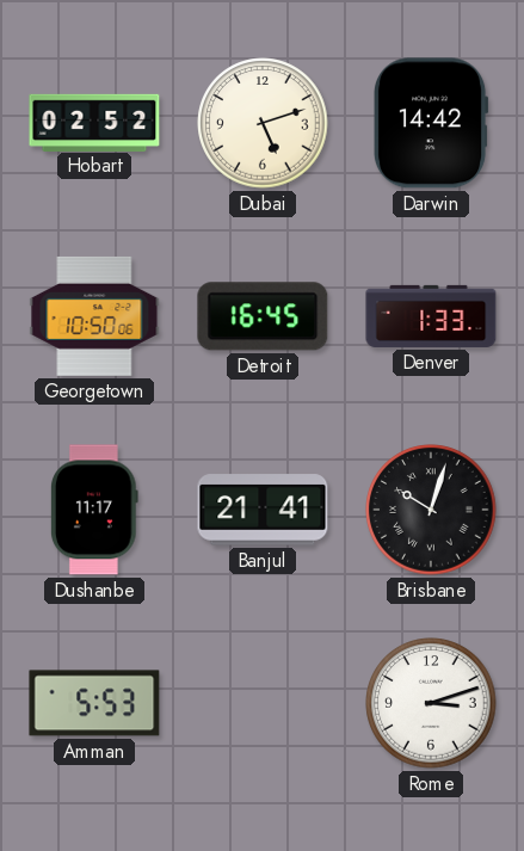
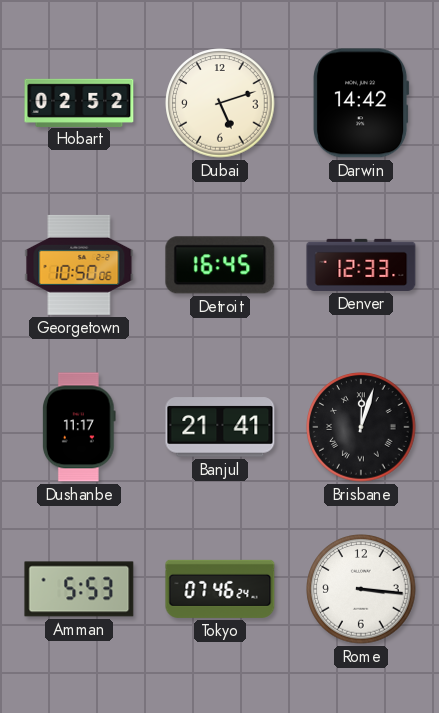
Denver: 1:33 -> 12:33
Brisbane: 10:03 -> 12:03
Tokyo: none -> 07:46
Rome: 3:12 -> 3:16
